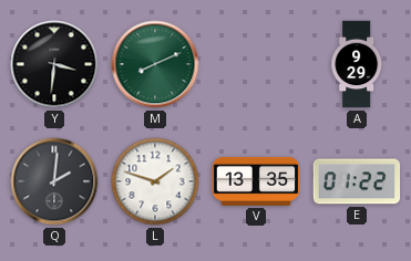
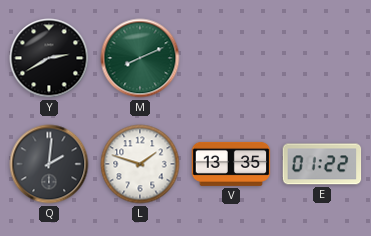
Y: 3:31 -> 2:40
A: 9:29 -> none
